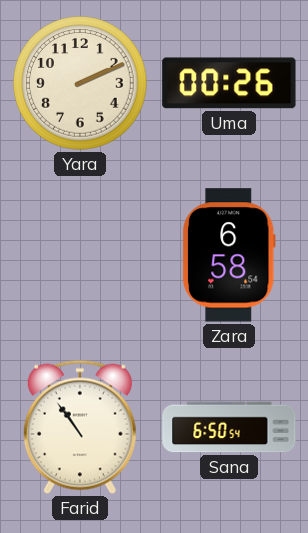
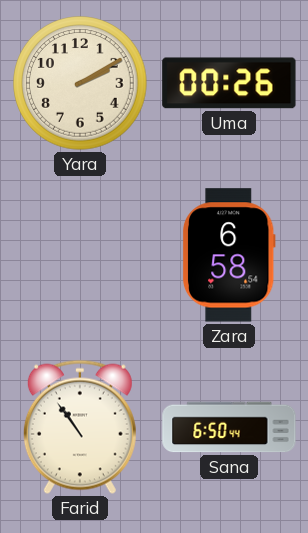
Yara: 2:11 -> 2:10
Sana: 6:50:54 -> 6:50:44
